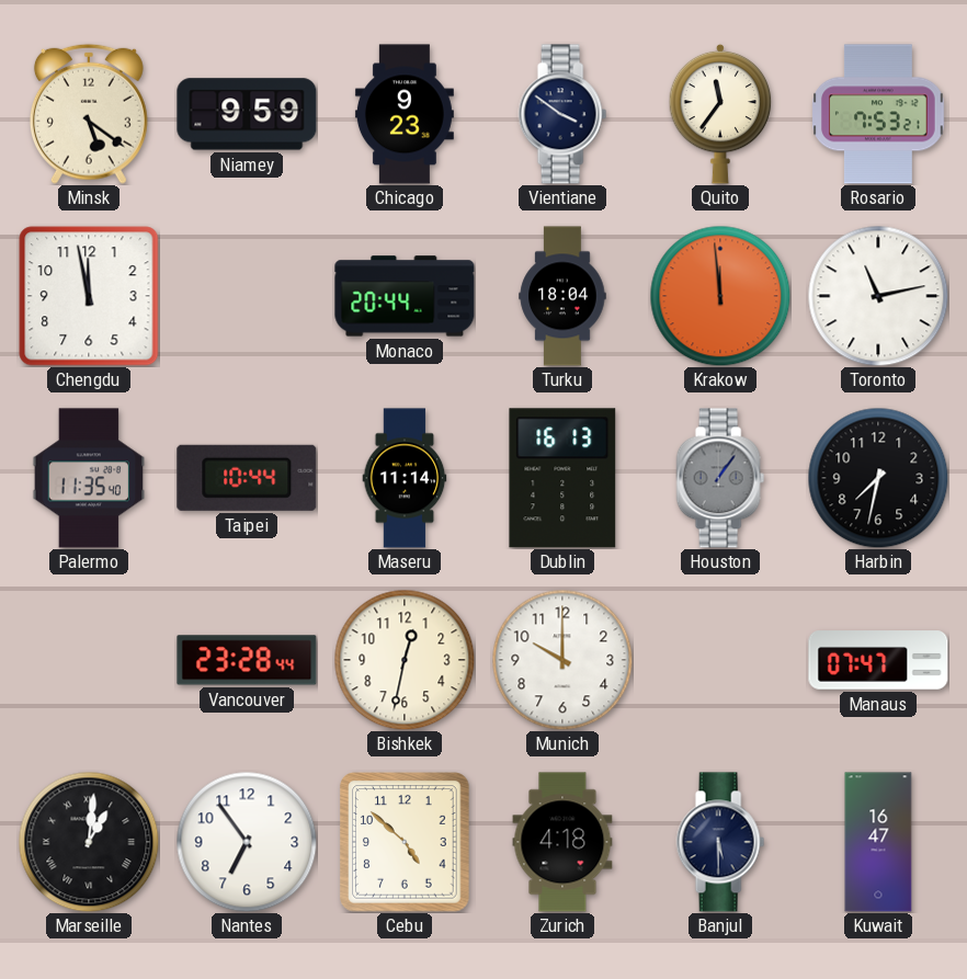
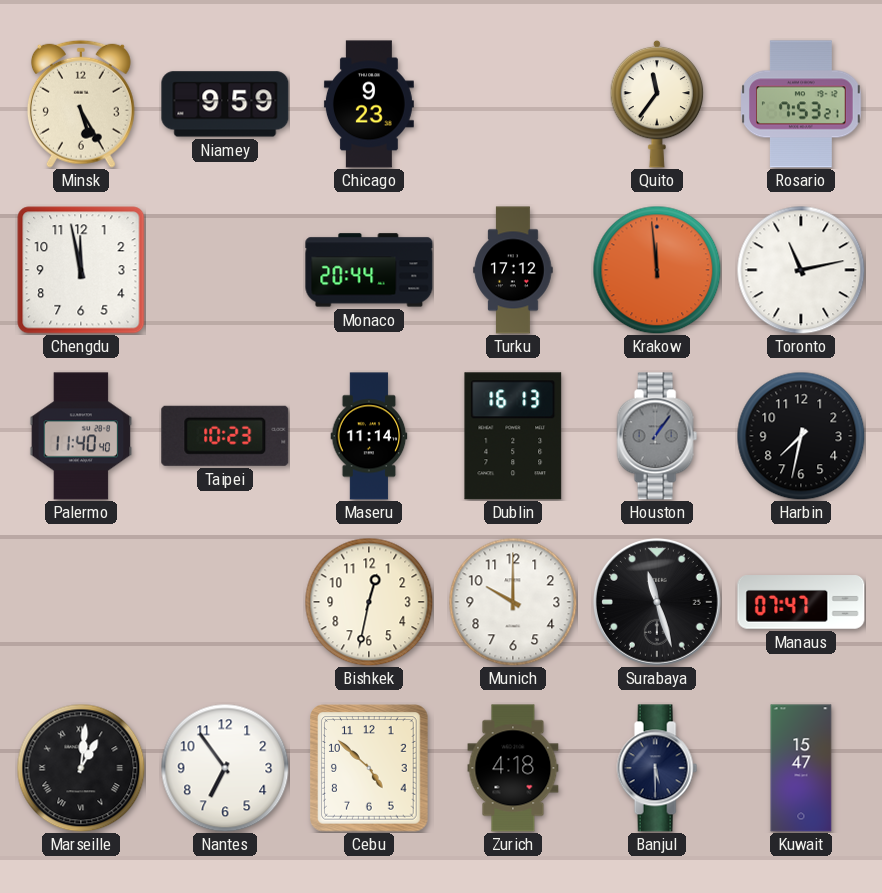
Minsk: 5:21 -> 5:25
Vientiane: 3:51 -> none
Turku: 18:04 -> 17:12
Palermo: 11:35 -> 11:40
Taipei: 10:44 -> 10:23
Vancouver: 23:28 -> none
Surabaya: none -> 11:27
Kuwait: 16:47 -> 15:47
